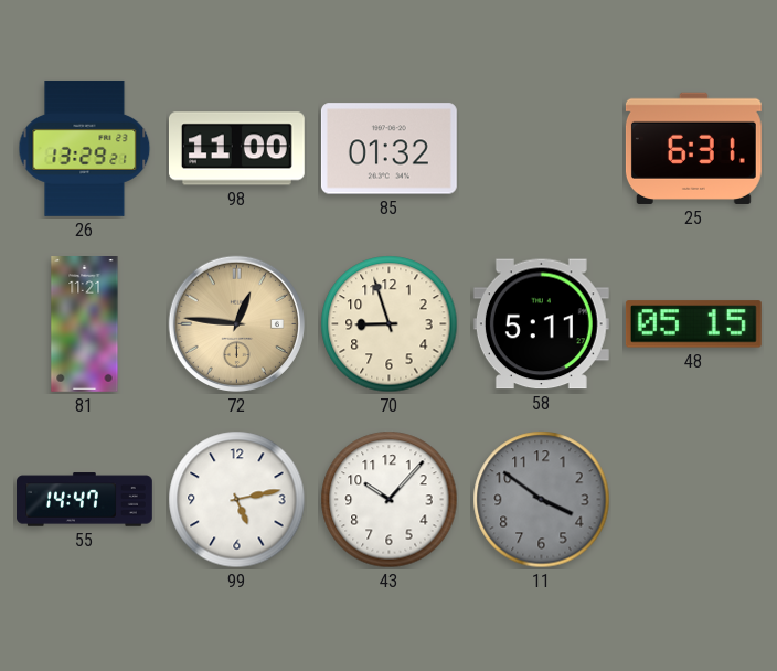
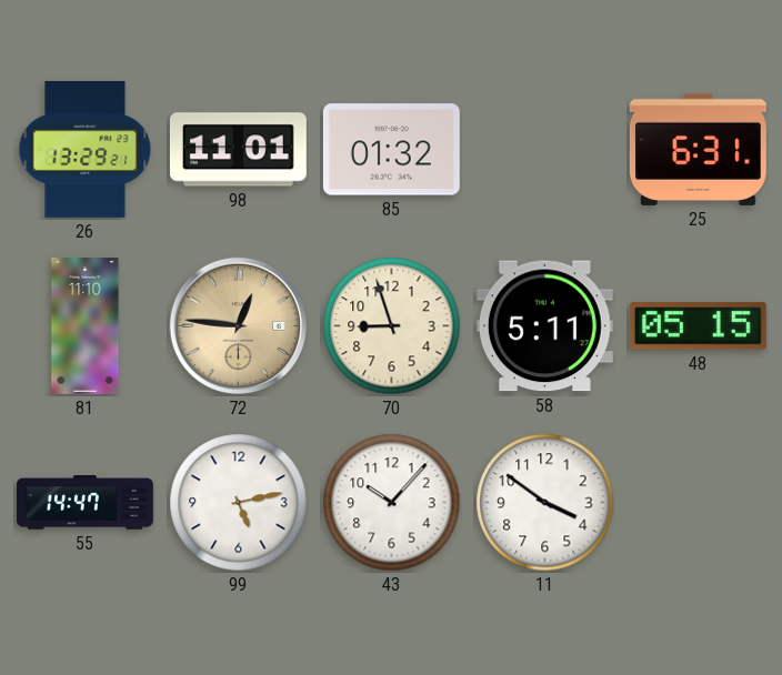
98: 11:00 -> 11:01
81: 11:21 -> 11:10
11 dial: grey -> white
